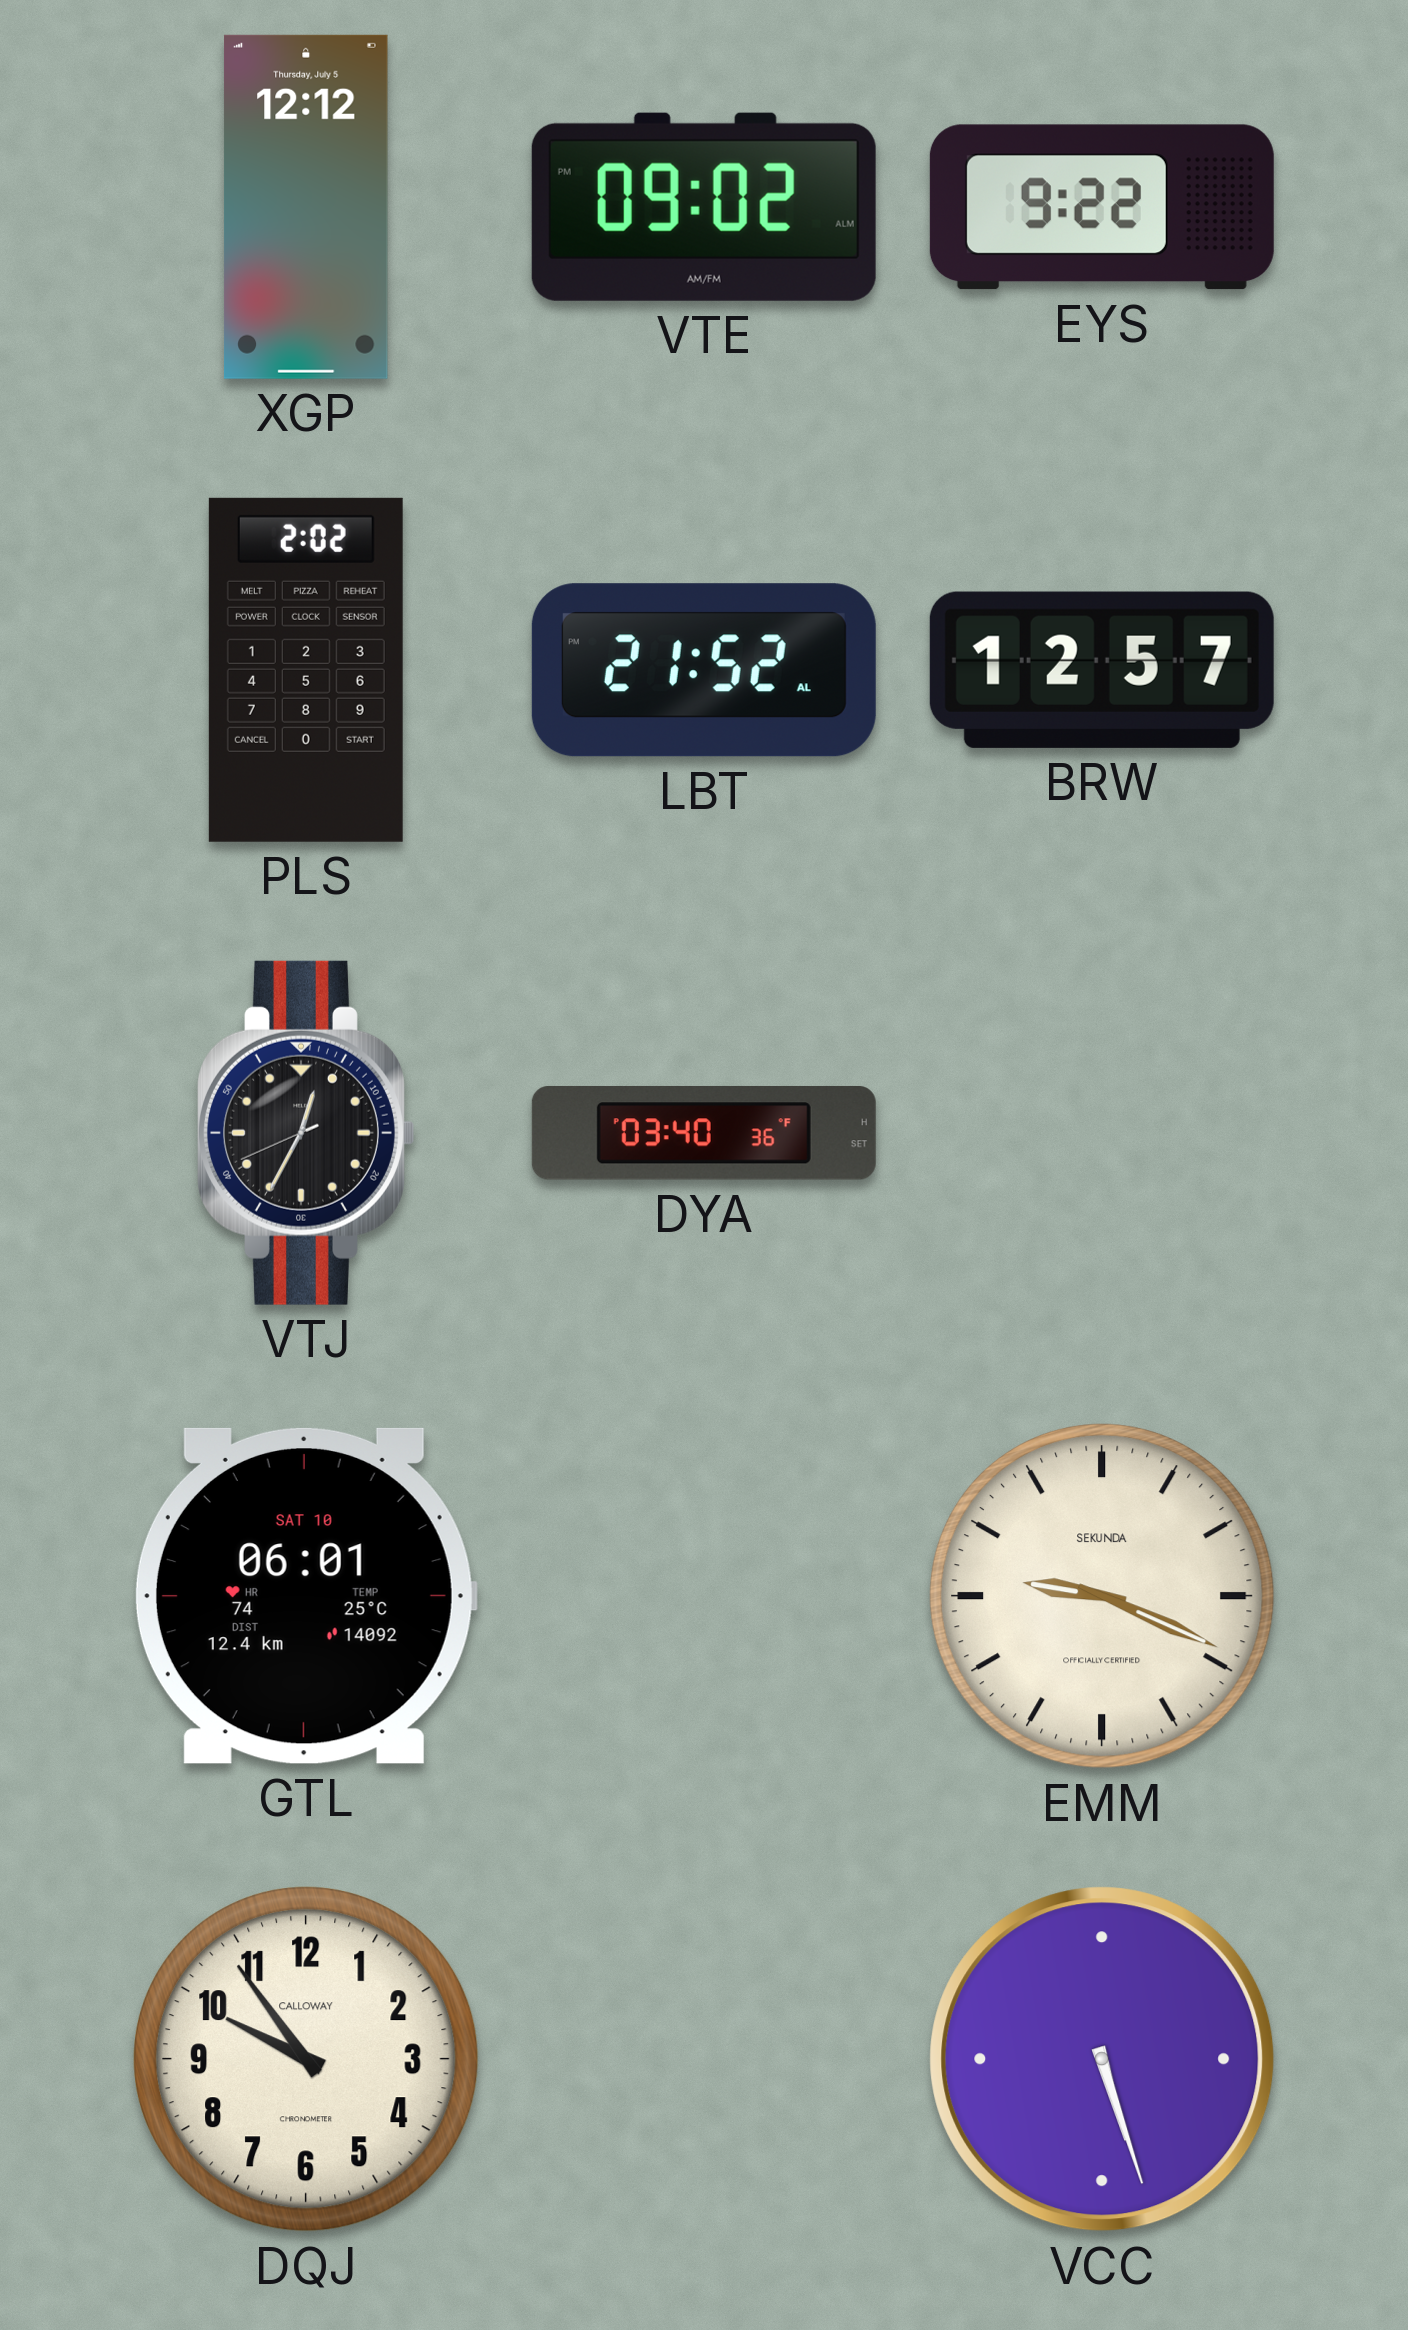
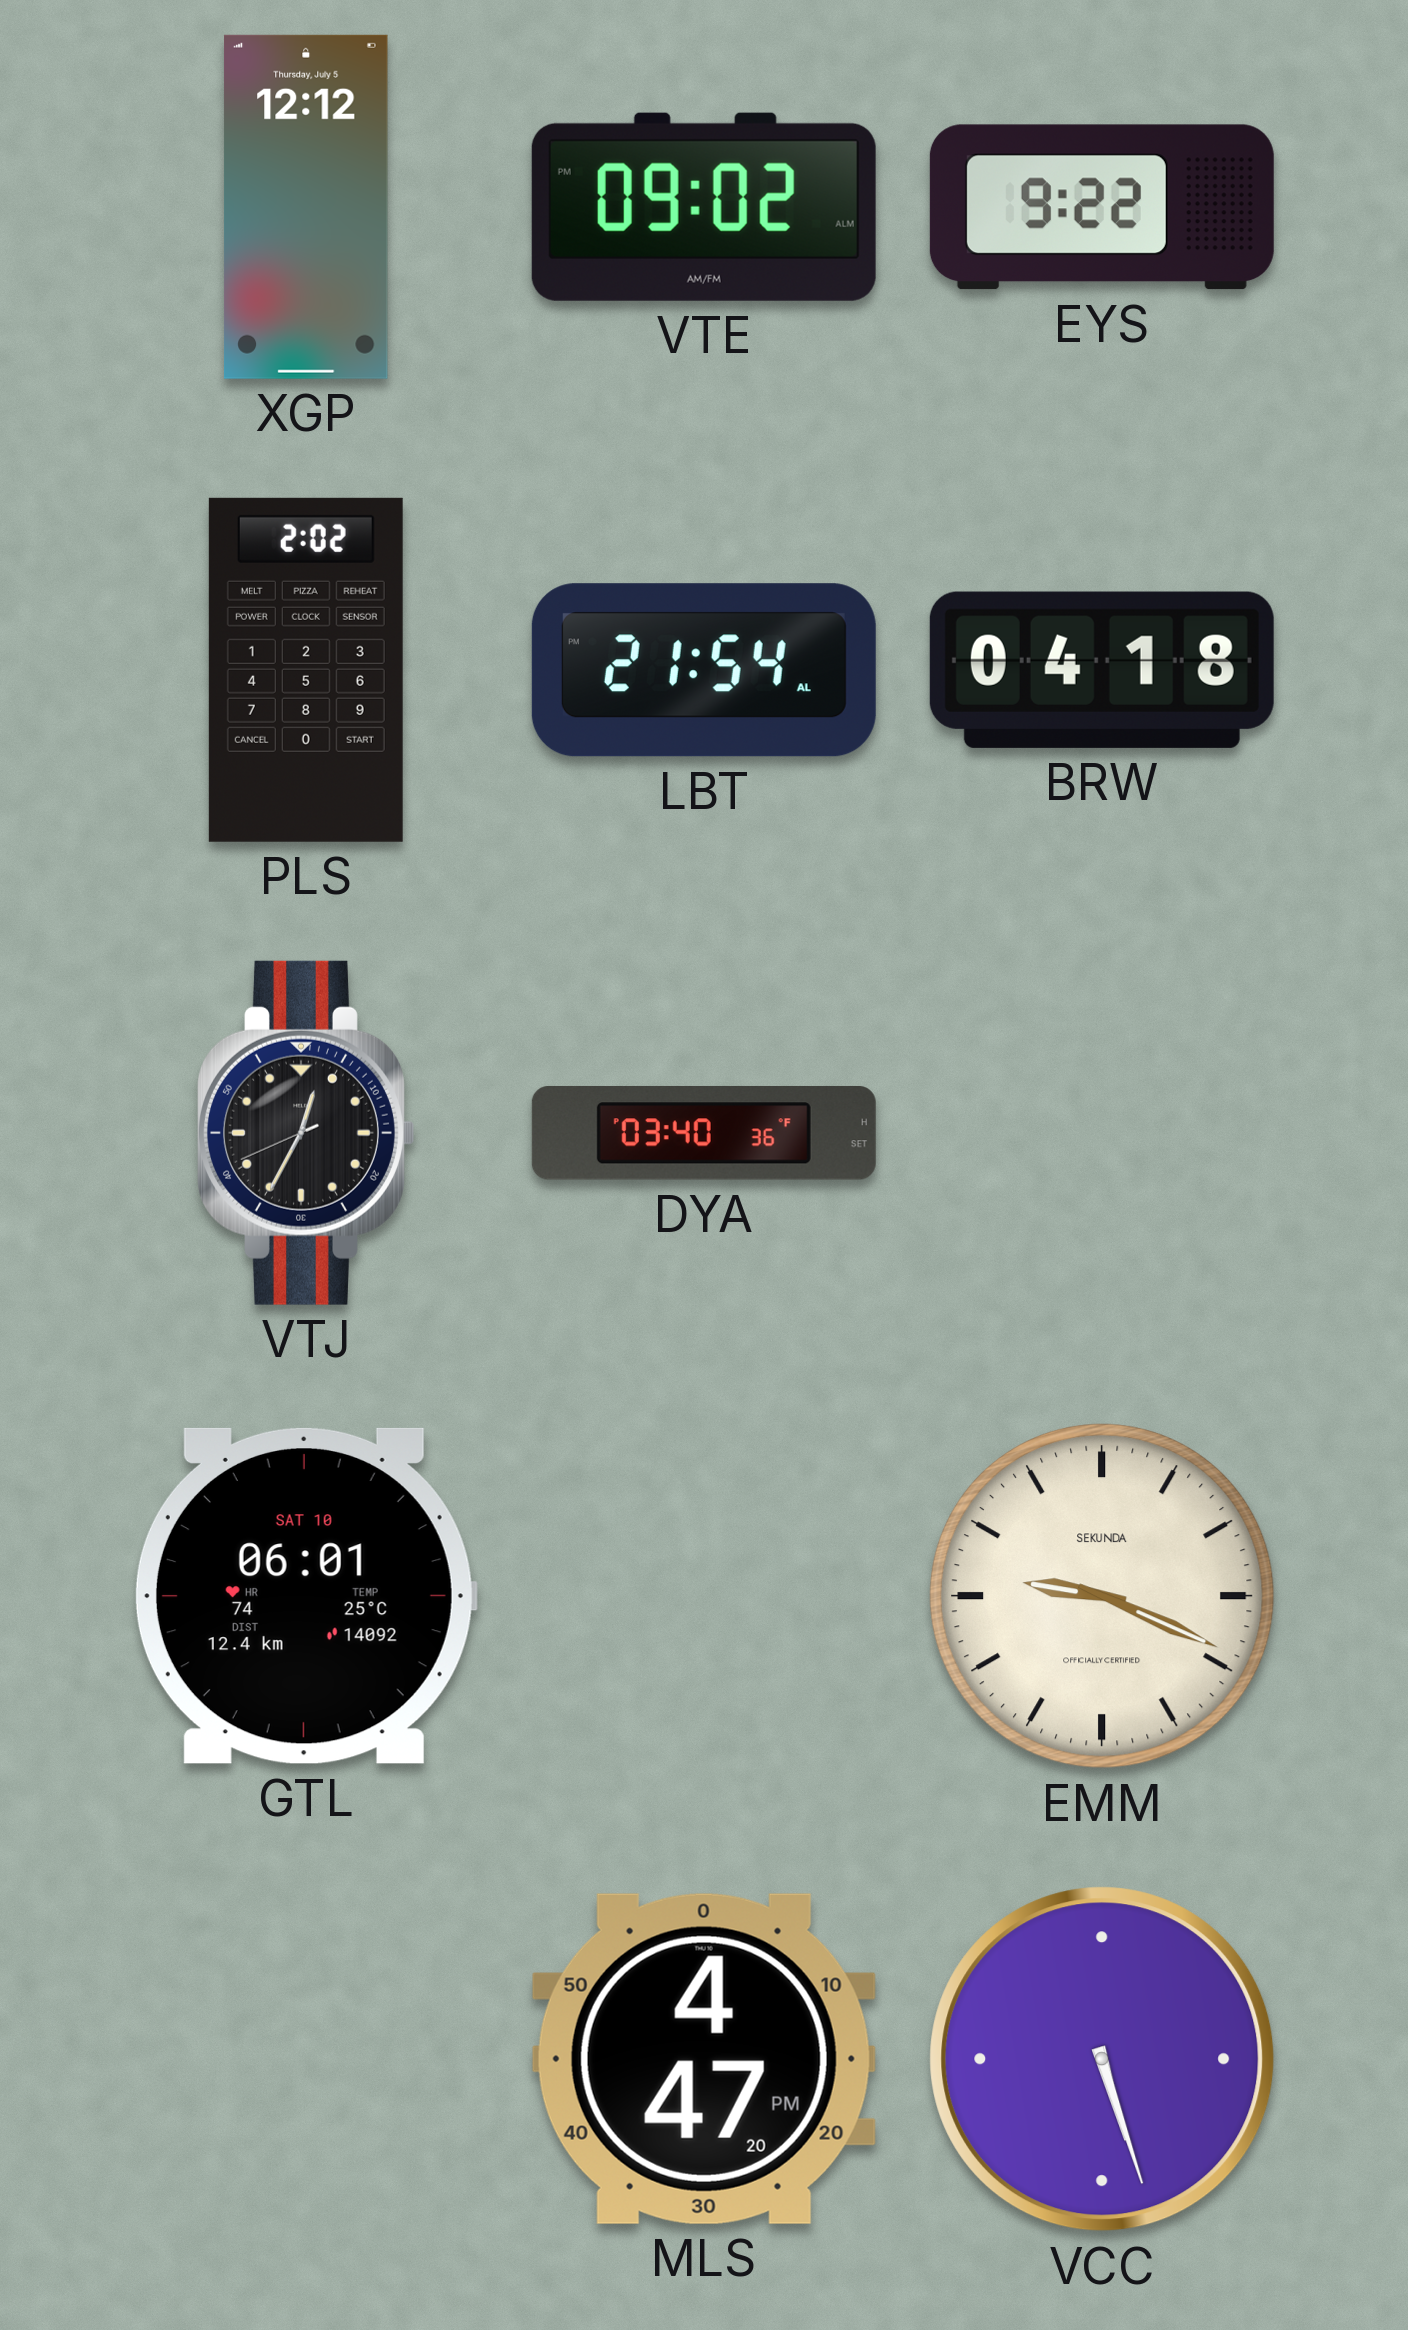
LBT: 21:52 -> 21:54
BRW: 12:57 -> 04:18
DQJ: 9:54 -> none
MLS: none -> 4:47
